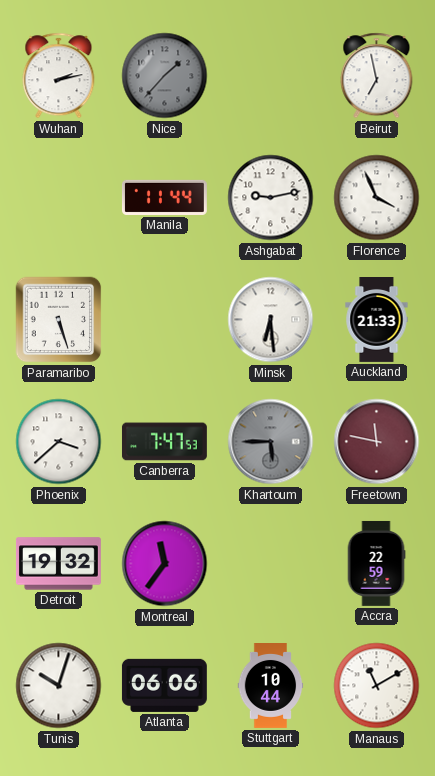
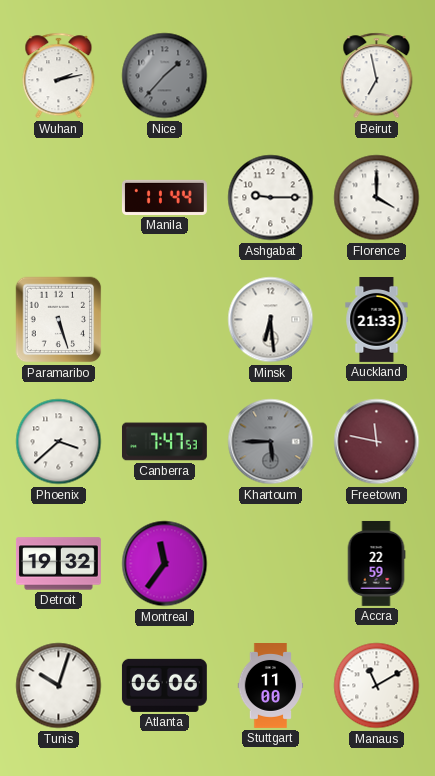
Ashgabat: 9:13 -> 9:15
Florence: 3:56 -> 4:00
Stuttgart: 10:44 -> 11:00
